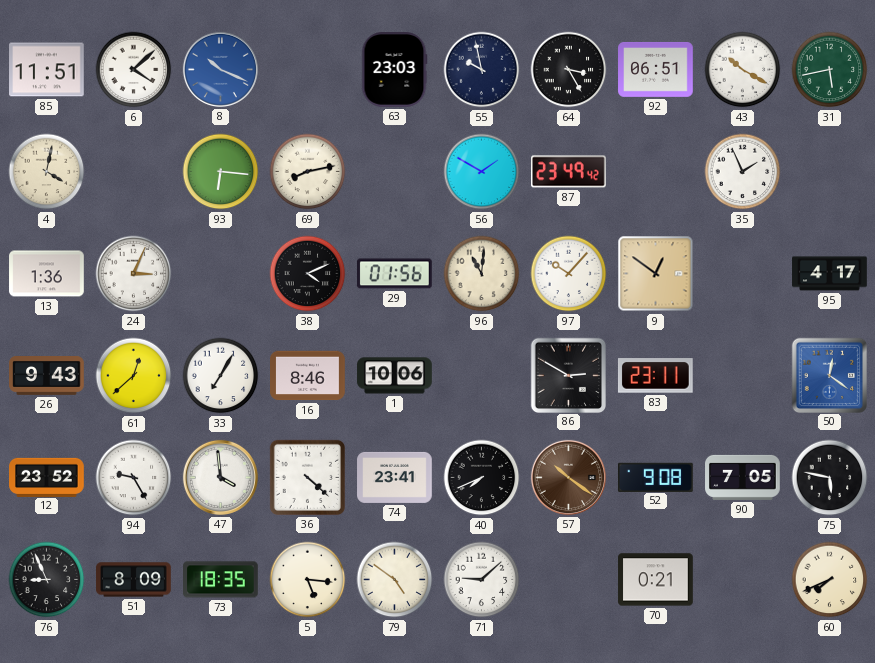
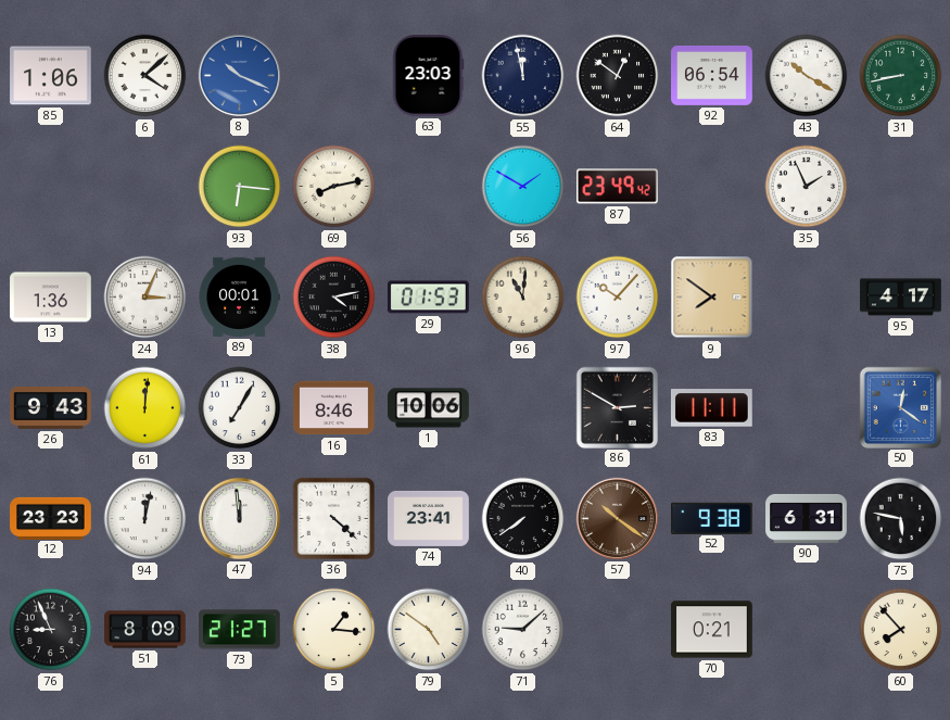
85: 11:51 -> 1:06
55: 9:58 -> 11:58
64: 3:25 -> 12:51
92: 06:51 -> 06:54
31: 5:43 -> 8:43
4: 4:02 -> none
89: none -> 00:01
38: 4:11 -> 4:13
29: 01:56 -> 01:53
9: 12:51 -> 7:51
61: 12:38 -> 12:01
83: 23:11 -> 11:11
12: 23:52 -> 23:23
94: 9:25 -> 12:02
47: 3:59 -> 11:59
40: 7:41 -> 7:39
52: 9:08 -> 9:38
90: 7:05 -> 6:31
73: 18:35 -> 21:27
5: 5:16 -> 1:16
60: 7:41 -> 7:53
